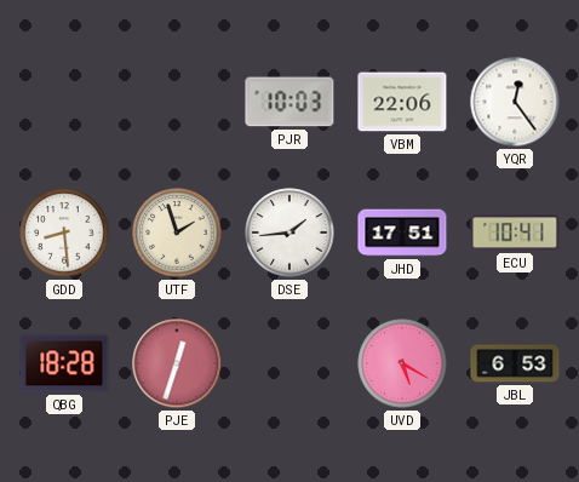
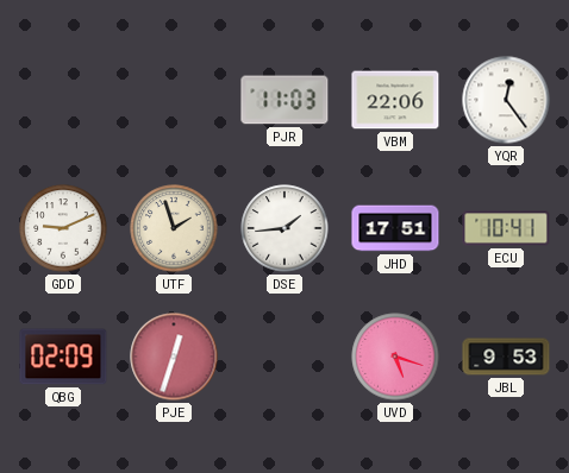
PJR: 10:03 -> 11:03
GDD: 8:29 -> 9:11
QBG: 18:28 -> 02:09
UVD: 5:20 -> 5:18
JBL: 6:53 -> 9:53
